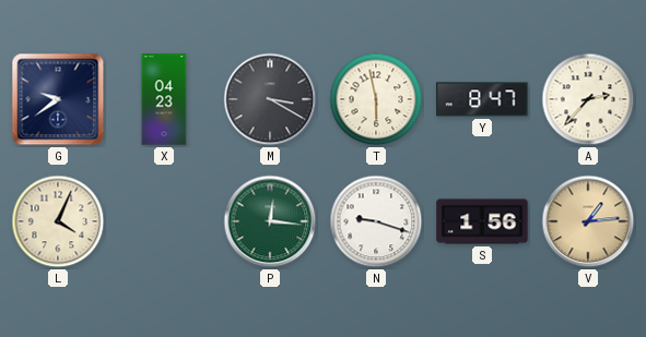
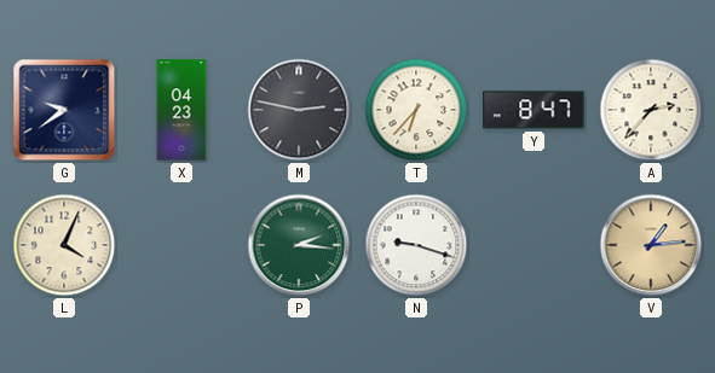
M: 3:20 -> 2:47
T: 5:58 -> 6:37
P: 12:16 -> 2:16
S: 1:56 -> none
